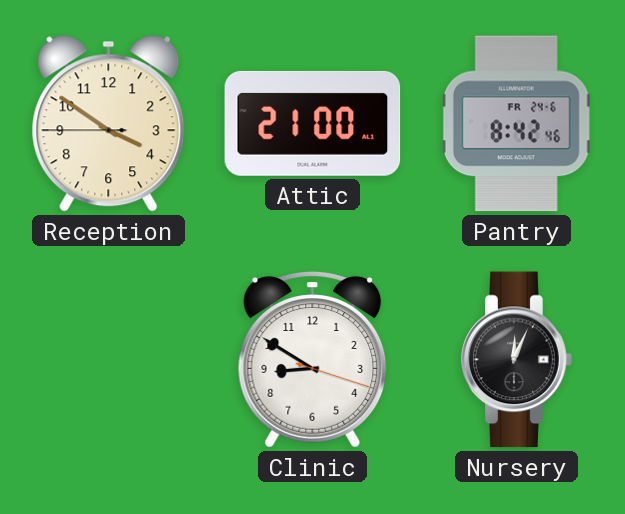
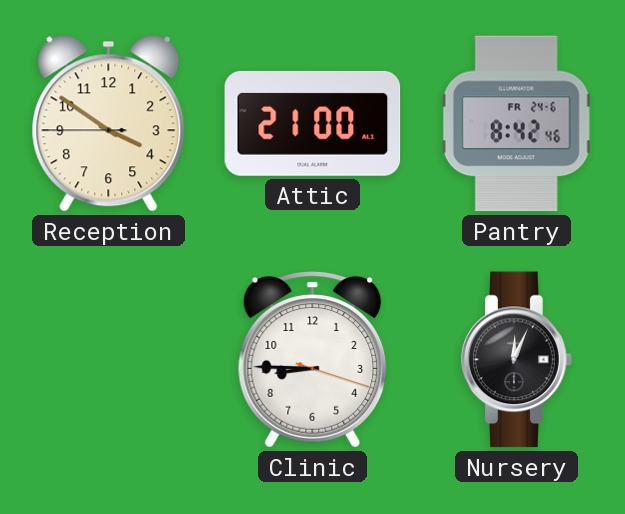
Clinic: 8:50 -> 8:45
